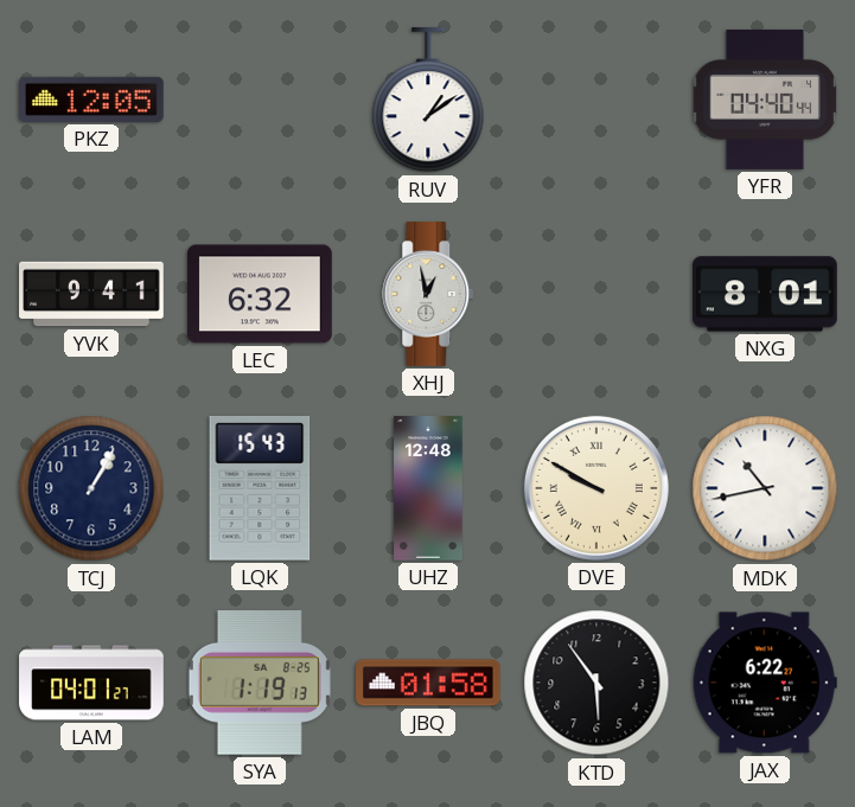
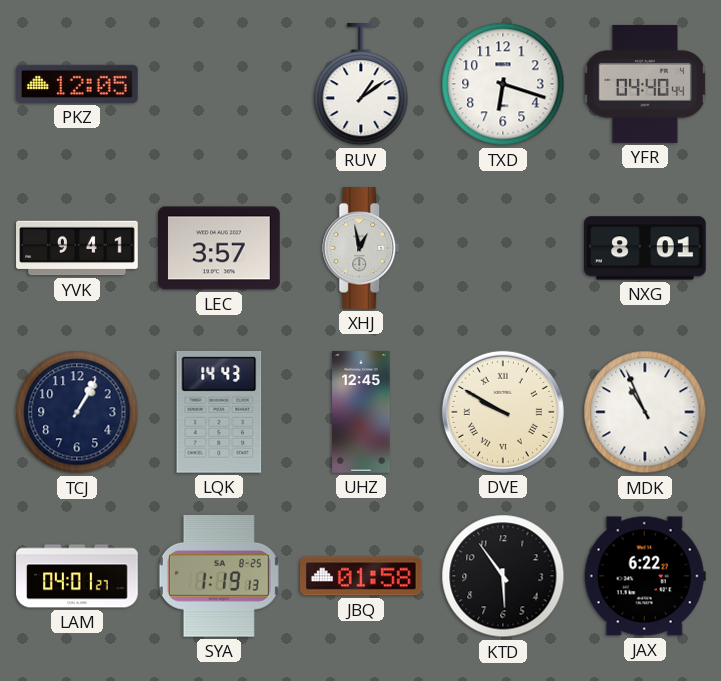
TXD: none -> 6:18
LEC: 6:32 -> 3:57
LQK: 15:43 -> 14:43
UHZ: 12:48 -> 12:45
MDK: 10:43 -> 10:56
